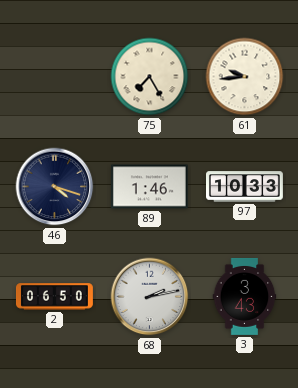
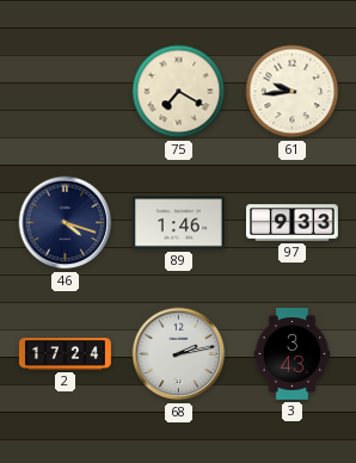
75: 7:25 -> 7:20
97: 10:33 -> 9:33
2: 06:50 -> 17:24
